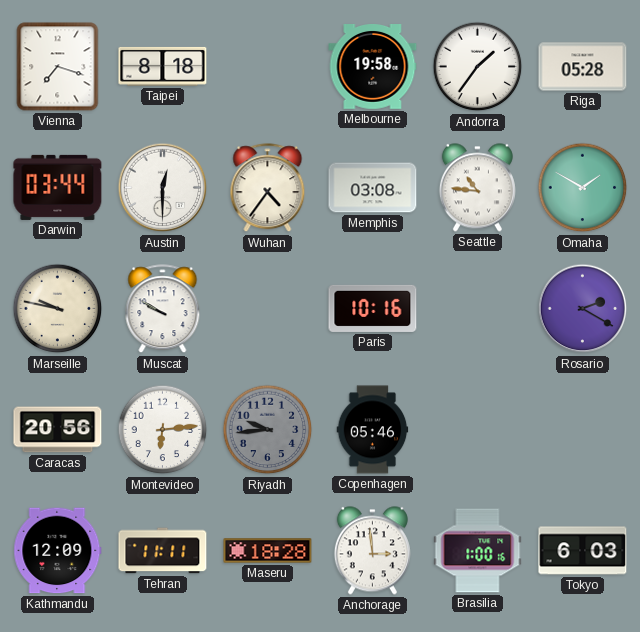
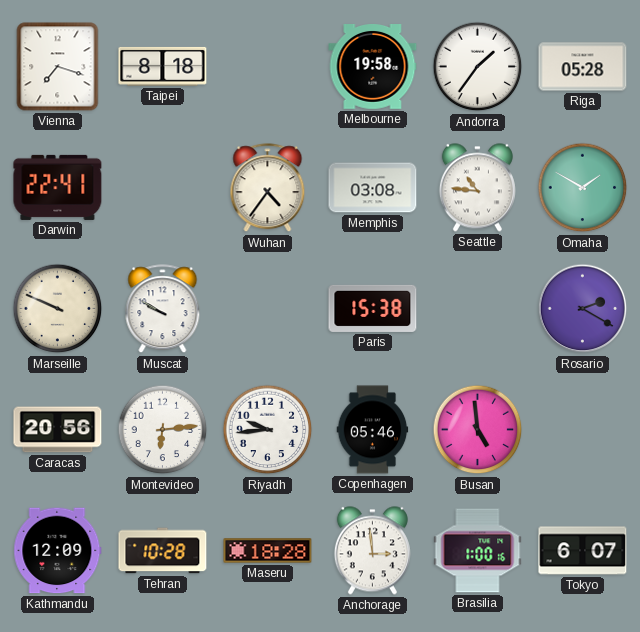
Darwin: 03:44 -> 22:41
Austin: 12:30 -> none
Marseille: 9:47 -> 9:49
Paris: 10:16 -> 15:38
Riyadh dial: grey -> white
Busan: none -> 4:59
Tehran: 11:11 -> 10:28
Tokyo: 6:03 -> 6:07
